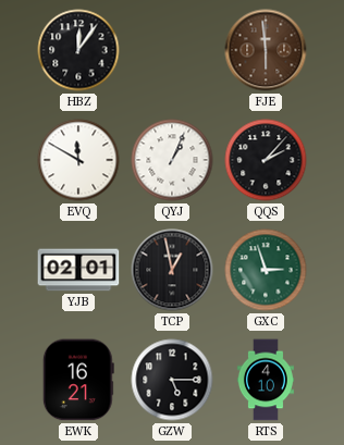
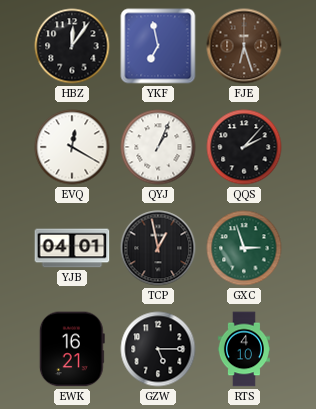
YKF: none -> 6:58
FJE: 5:59 -> 6:27
EVQ: 11:50 -> 12:20
YJB: 02:01 -> 04:01
